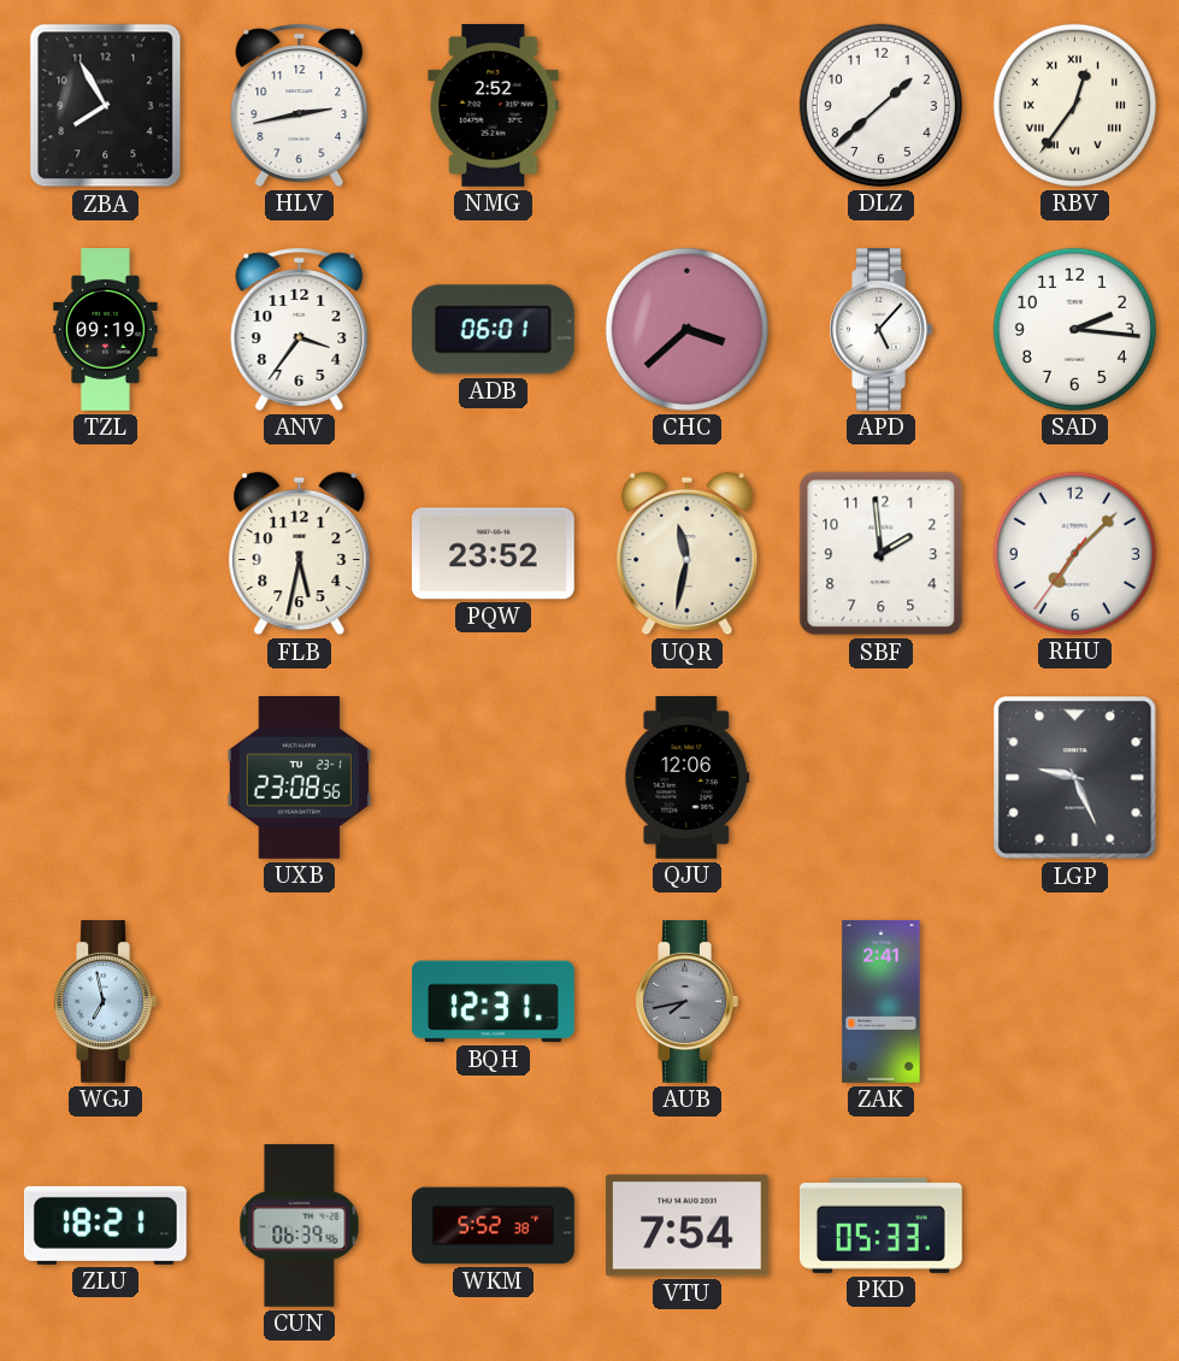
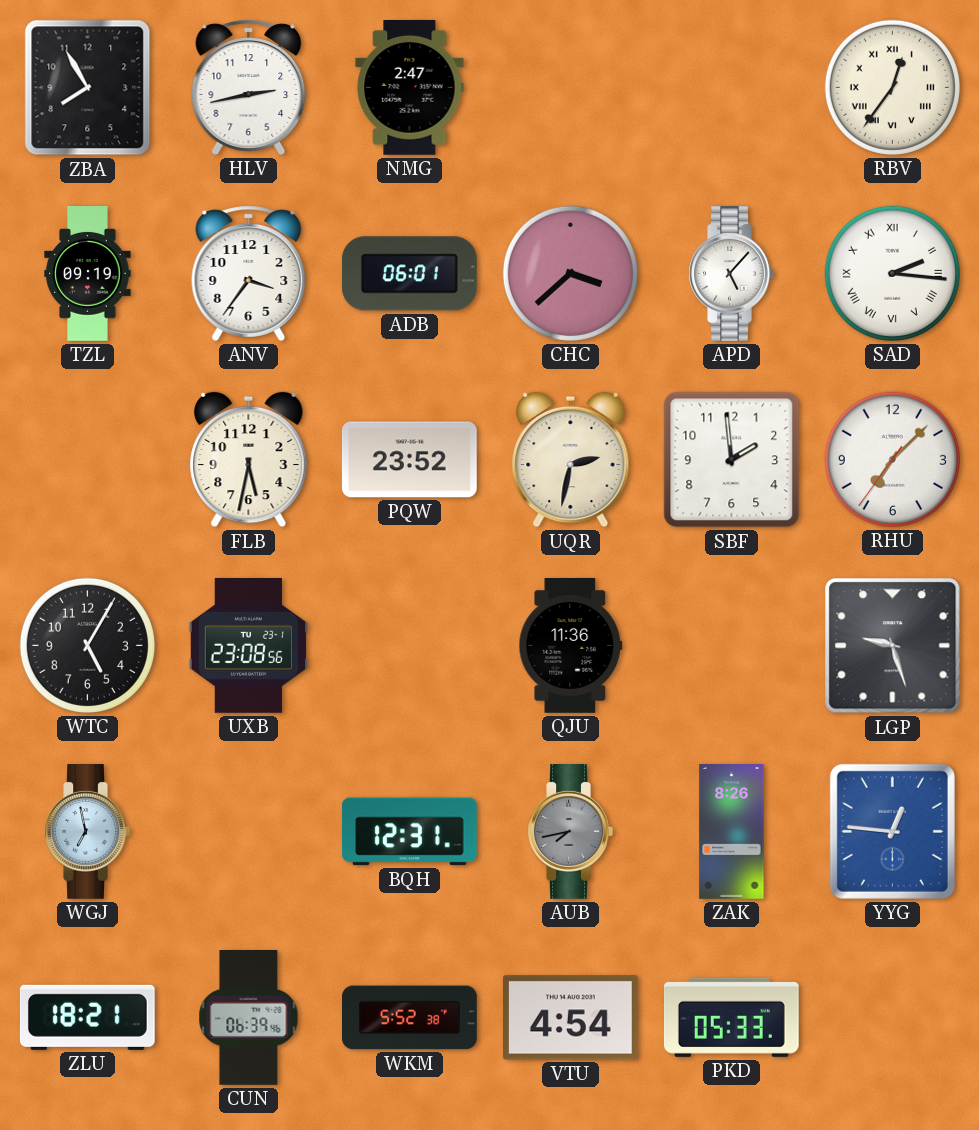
NMG: 2:52 -> 2:47
DLZ: 1:38 -> none
SAD numerals: Arabic -> Roman
UQR: 11:32 -> 2:32
WTC: none -> 5:05
QJU: 12:06 -> 11:36
LGP: 9:26 -> 9:27
ZAK: 2:41 -> 8:26
YYG: none -> 12:46
VTU: 7:54 -> 4:54
